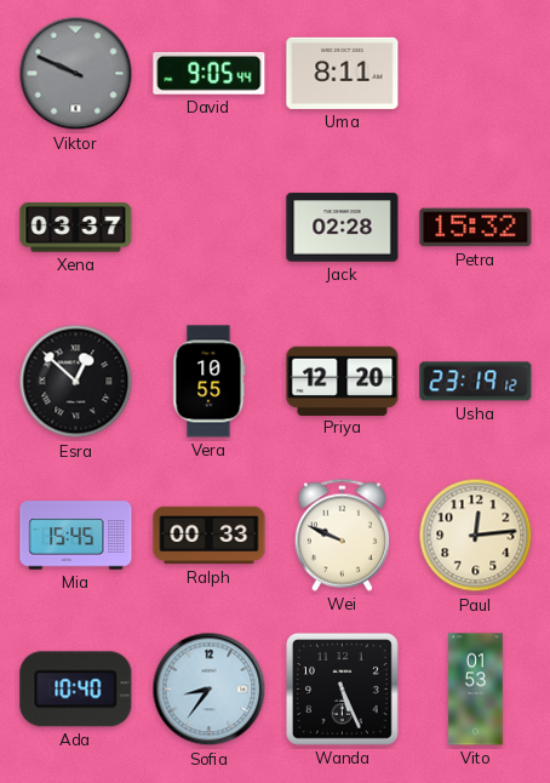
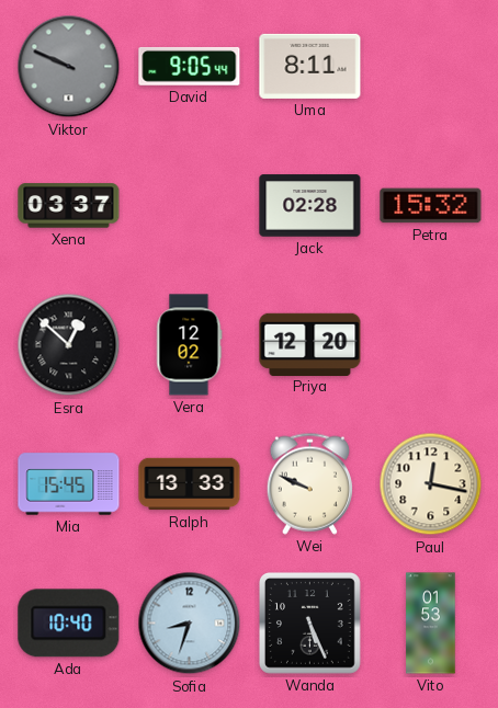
Vera: 10:55 -> 12:02
Usha: 23:19 -> none
Ralph: 00:33 -> 13:33
Paul: 12:14 -> 12:17
Sofia: 8:36 -> 8:33
